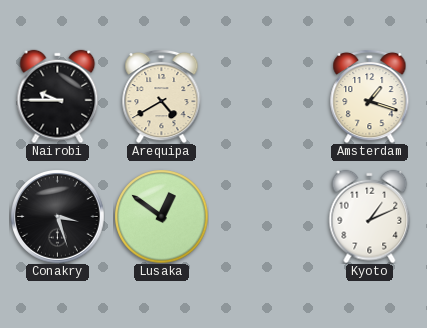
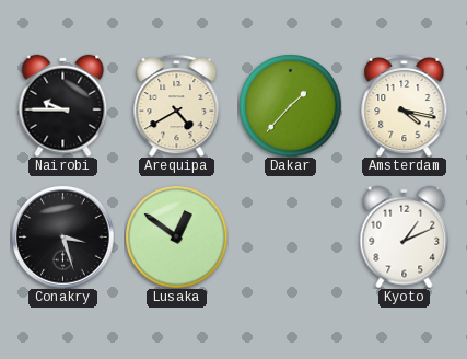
Dakar: none -> 1:37
Amsterdam: 1:18 -> 4:17
